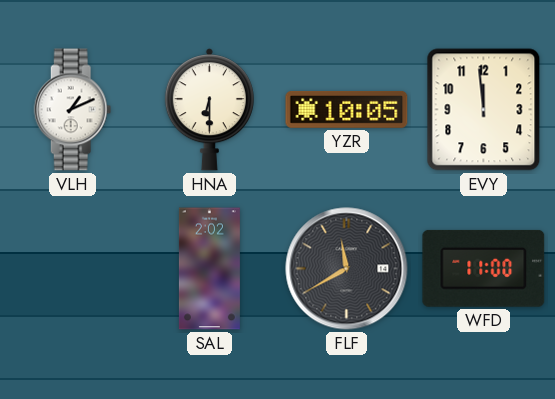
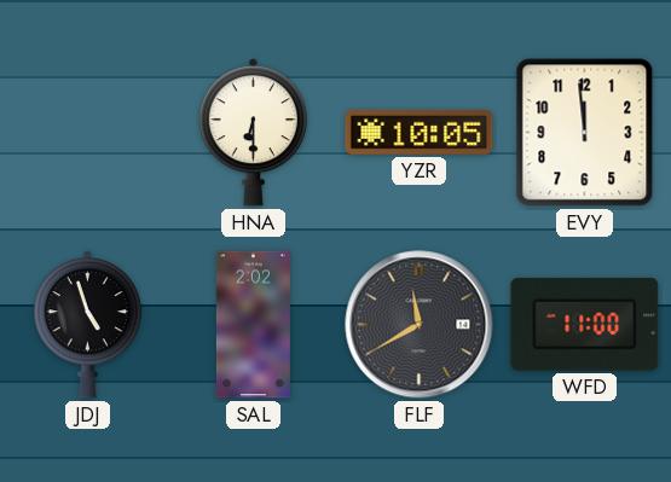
VLH: 1:11 -> none
JDJ: none -> 4:57
